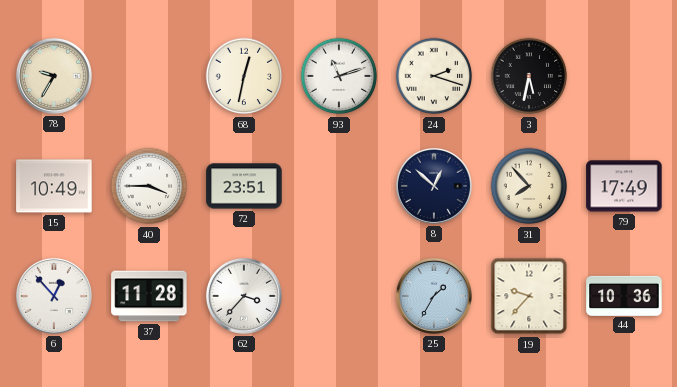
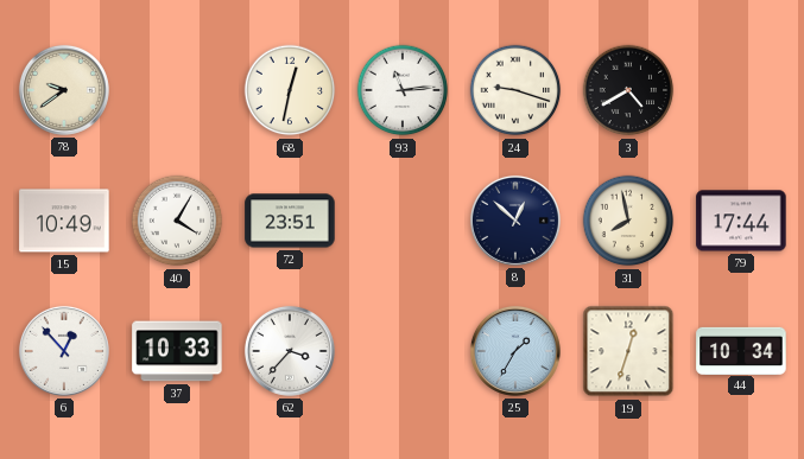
78: 9:35 -> 9:39
93: 11:12 -> 11:14
24: 2:18 -> 9:18
3: 5:32 -> 4:40
40: 3:45 -> 4:05
31: 7:53 -> 7:58
79: 17:49 -> 17:44
37: 11:28 -> 10:33
19: 9:37 -> 12:33
44: 10:36 -> 10:34
